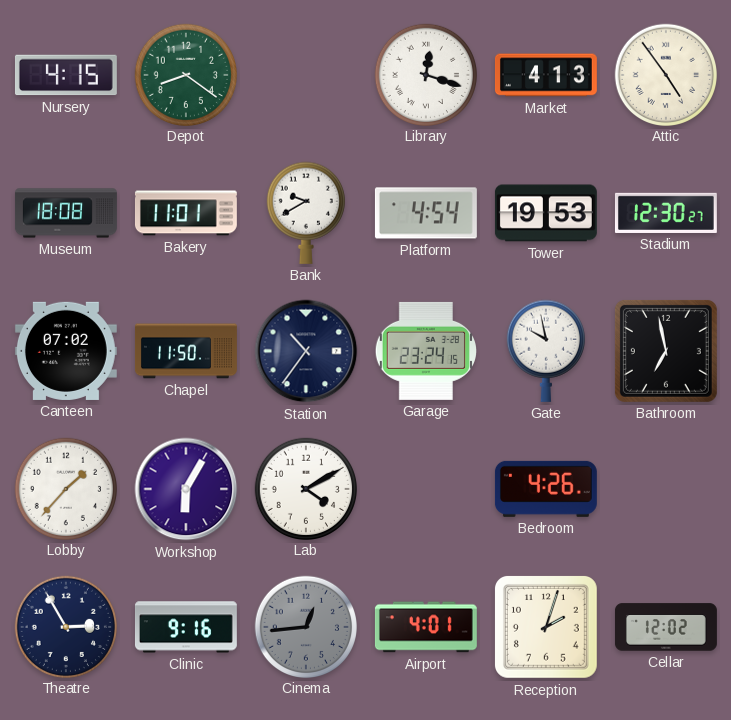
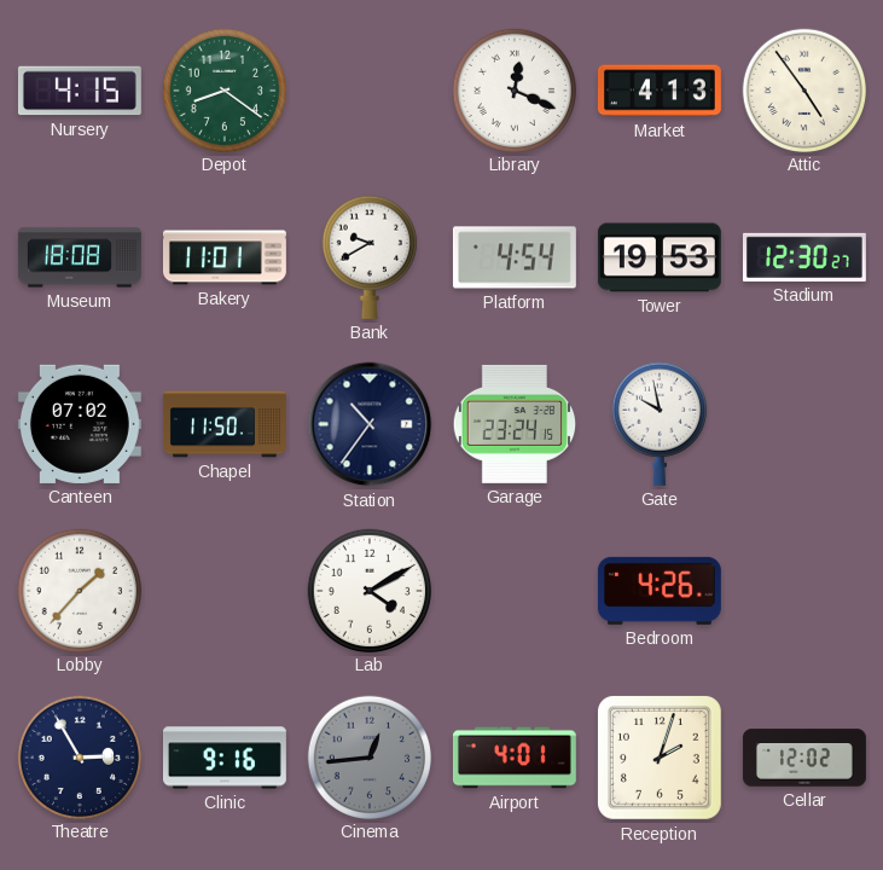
Library: 12:18 -> 12:19
Bathroom: 6:58 -> none
Workshop: 6:05 -> none
